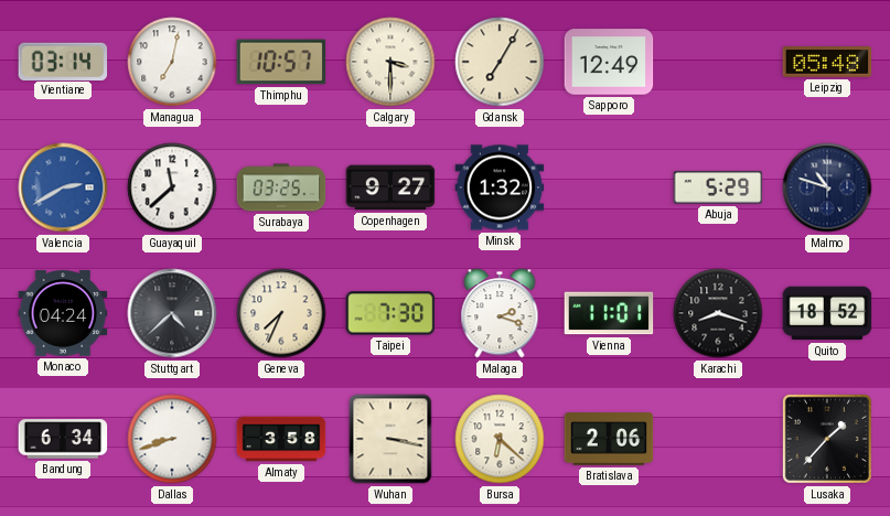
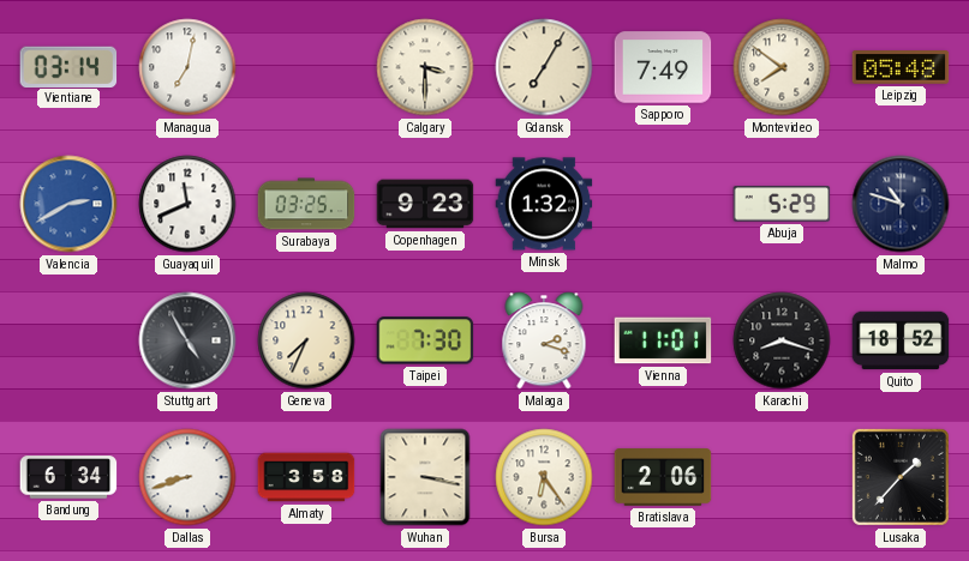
Thimphu: 10:57 -> none
Sapporo: 12:49 -> 7:49
Montevideo: none -> 7:51
Guayaquil: 11:38 -> 11:41
Copenhagen: 9:27 -> 9:23
Monaco: 04:24 -> none
Stuttgart: 4:38 -> 4:55
Bursa: 6:22 -> 6:24
